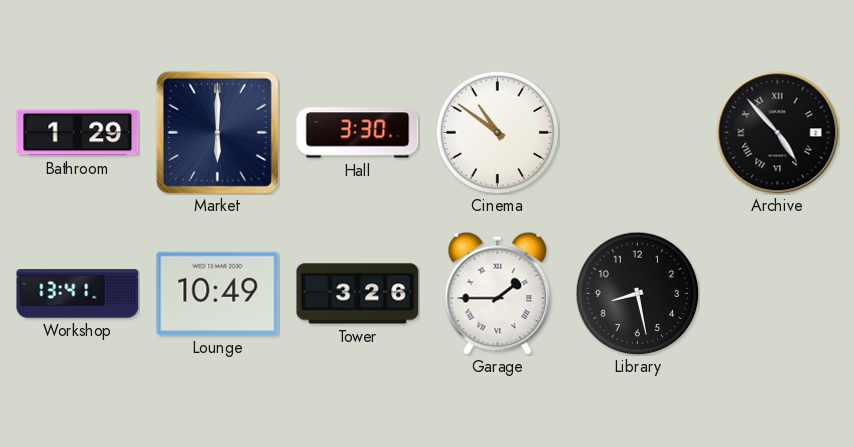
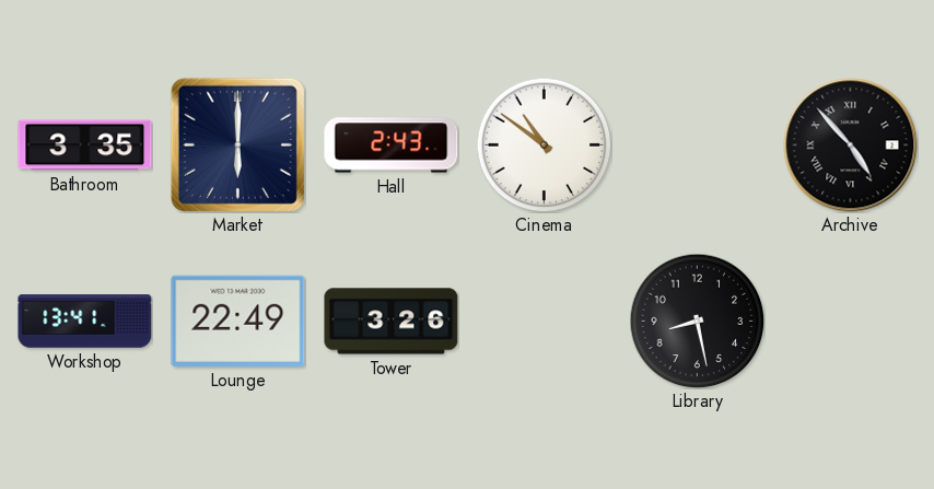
Bathroom: 1:29 -> 3:35
Hall: 3:30 -> 2:43
Lounge: 10:49 -> 22:49
Garage: 1:45 -> none
